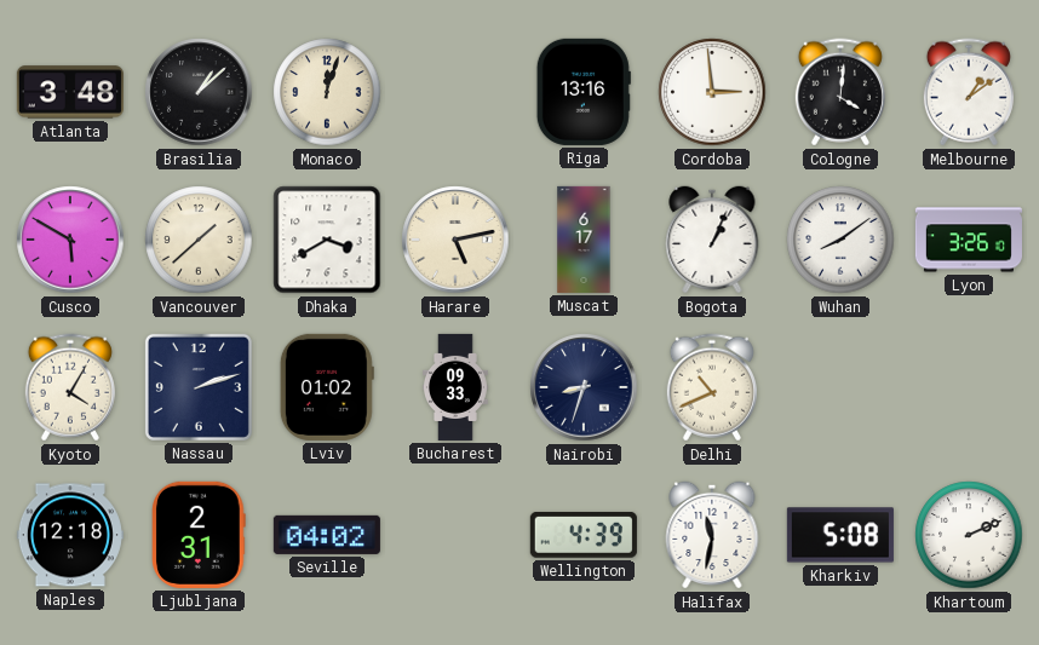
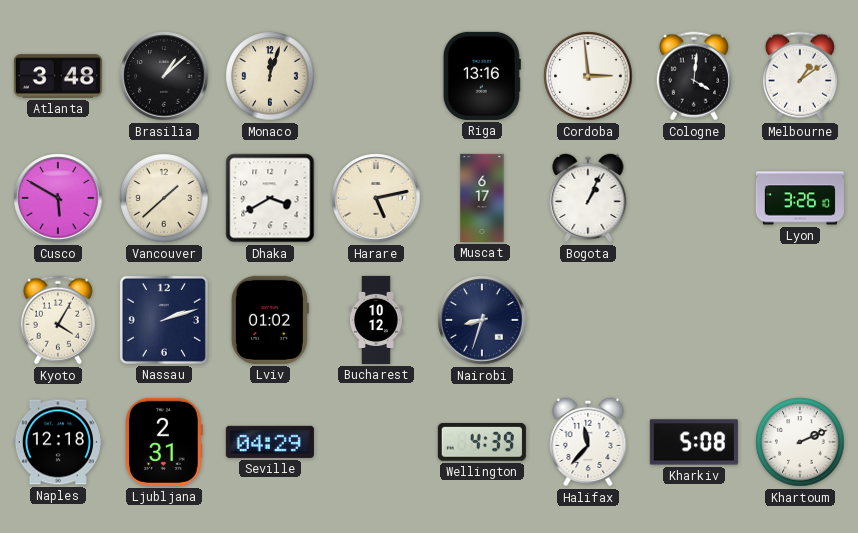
Wuhan: 8:09 -> none
Bucharest: 09:33 -> 10:12
Delhi: 10:41 -> none
Seville: 04:02 -> 04:29
Halifax: 11:32 -> 11:37
